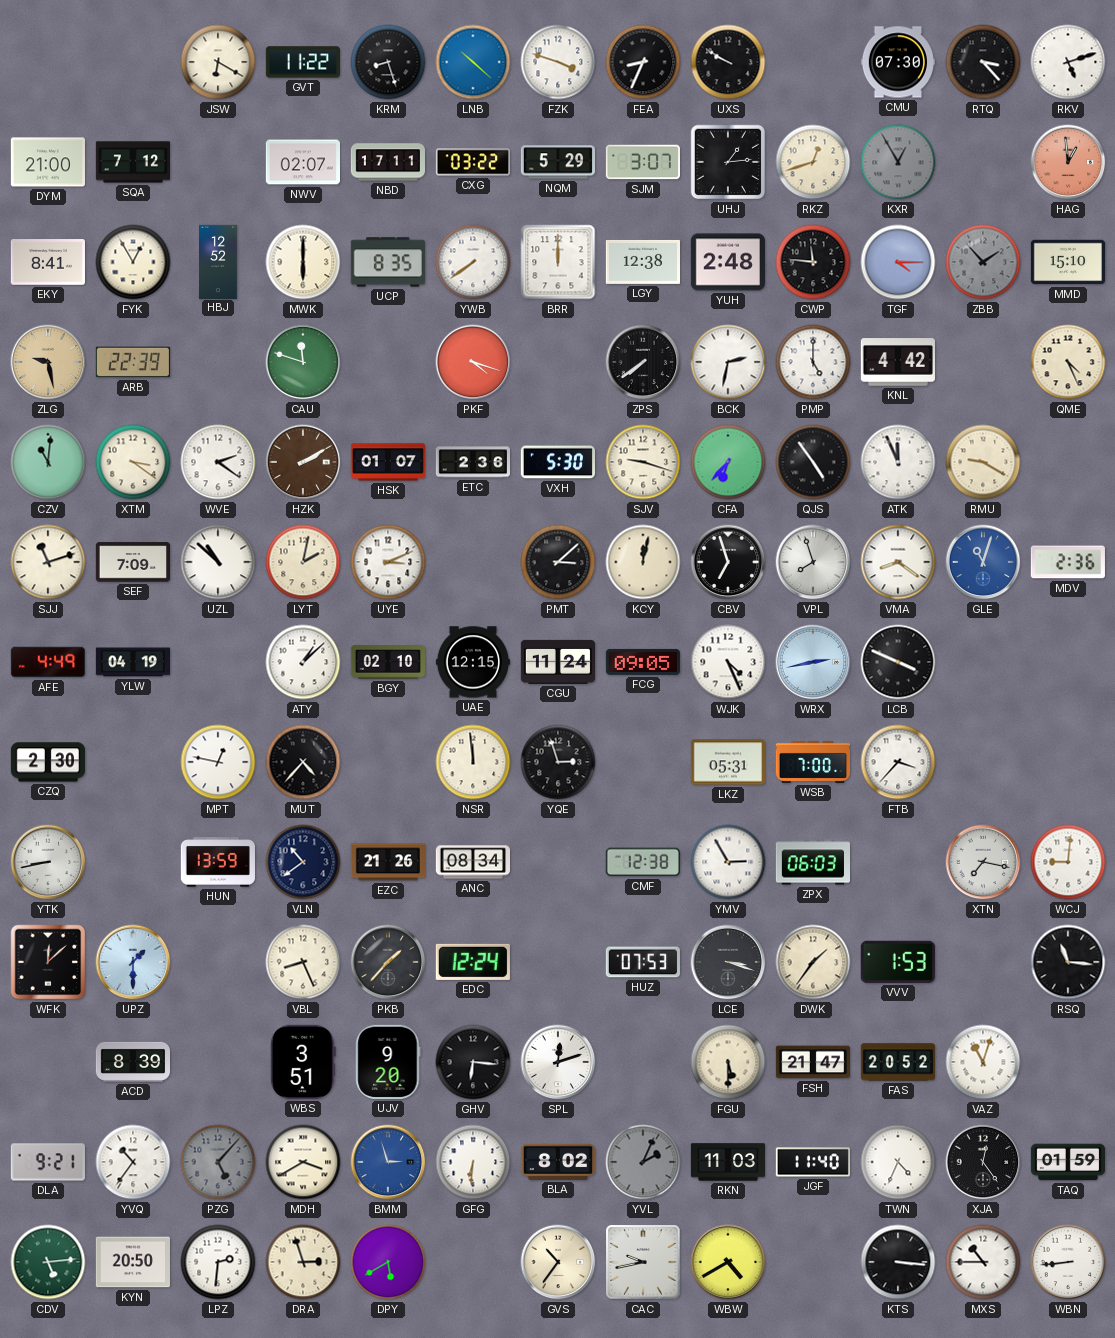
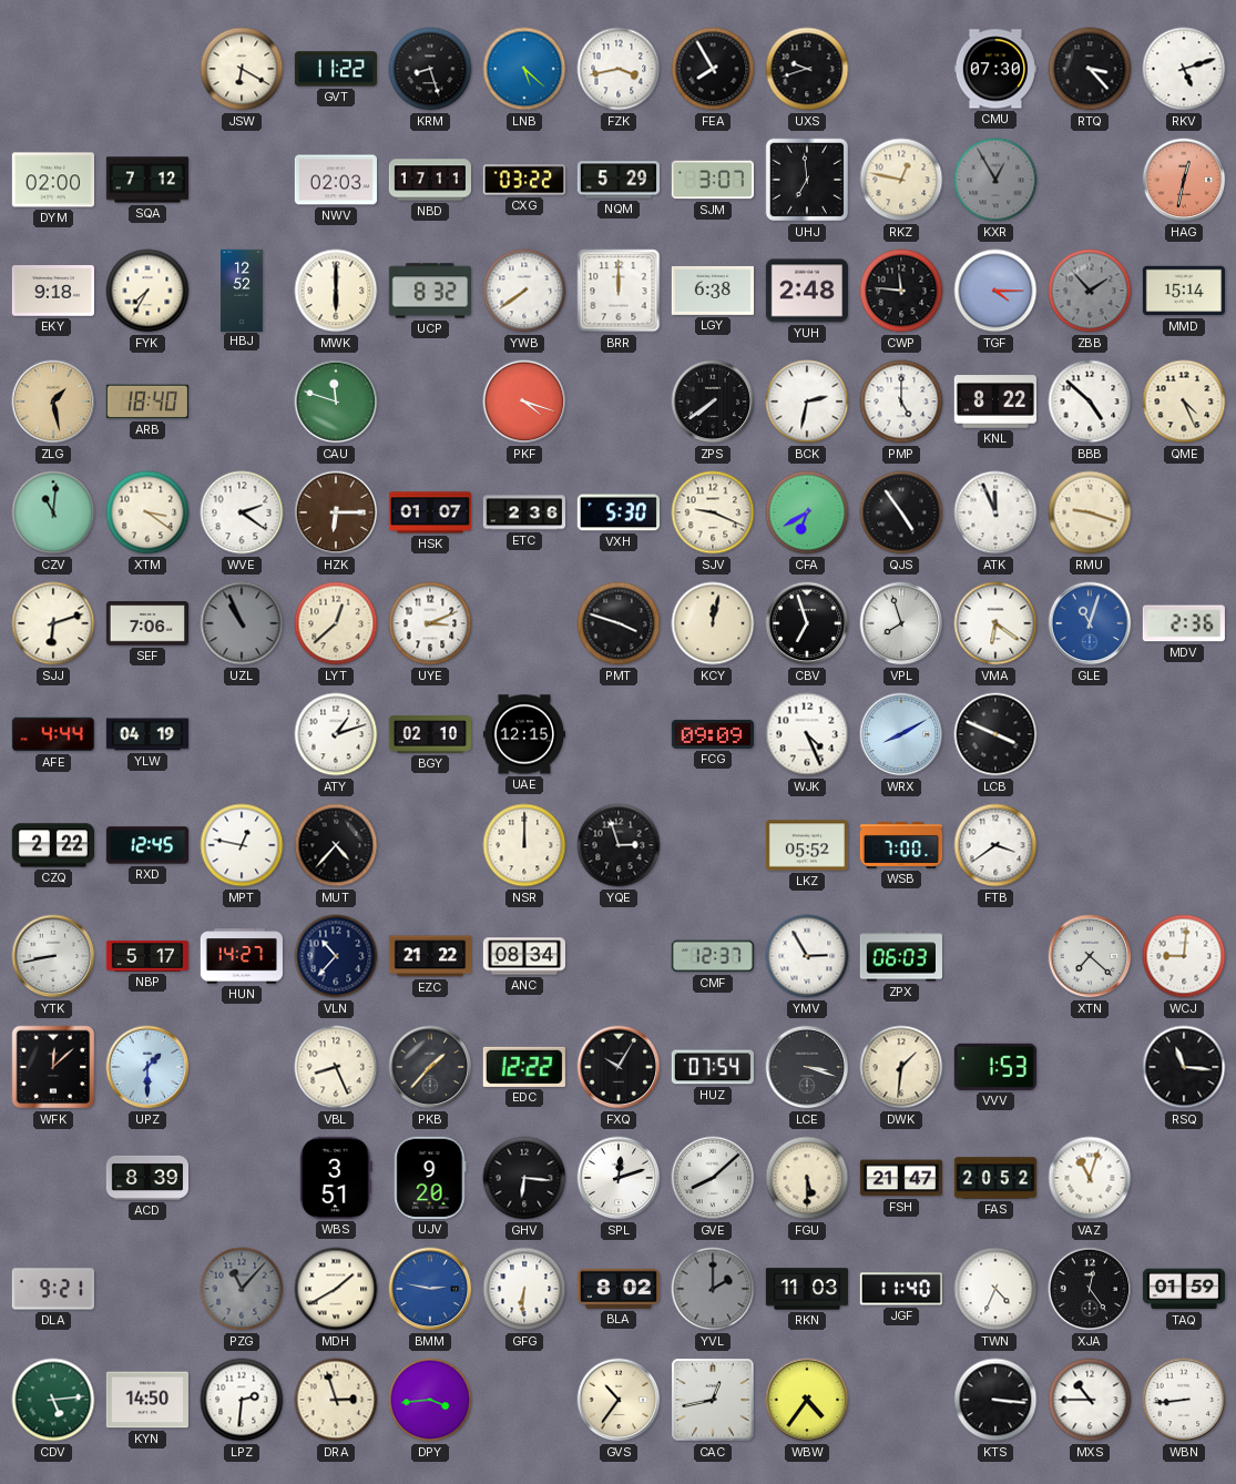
LNB: 10:22 -> 5:22
FZK: 3:48 -> 3:43
FEA: 8:34 -> 7:55
UXS: 9:50 -> 9:42
DYM: 21:00 -> 02:00
NWV: 02:07 -> 02:03
UHJ: 1:14 -> 6:59
RKZ: 12:42 -> 12:47
HAG: 12:59 -> 12:32
EKY: 8:41 -> 9:18
FYK: 12:55 -> 7:35
UCP: 8:35 -> 8:32
LGY: 12:38 -> 6:38
MMD: 15:10 -> 15:14
ZLG: 9:28 -> 1:28
ARB: 22:39 -> 18:40
KNL: 4:42 -> 8:22
BBB: none -> 4:52
HZK: 2:10 -> 6:15
SJV: 9:18 -> 9:19
CFA: 6:37 -> 6:40
RMU: 9:20 -> 9:18
SJJ: 11:12 -> 6:12
SEF: 7:09 -> 7:06
UZL: 10:52 -> 10:56
UZL dial: white -> grey
LYT: 2:02 -> 12:38
PMT: 3:08 -> 3:48
VMA: 8:21 -> 6:21
AFE: 4:49 -> 4:44
ATY: 1:08 -> 1:12
CGU: 11:24 -> none
FCG: 09:05 -> 09:09
WRX: 2:43 -> 8:10
CZQ: 2:30 -> 2:22
RXD: none -> 12:45
NSR: 11:59 -> 12:00
LKZ: 05:31 -> 05:52
FTB: 3:37 -> 3:39
NBP: none -> 5:17
HUN: 13:59 -> 14:27
VLN: 10:39 -> 10:37
EZC: 21:26 -> 21:22
CMF: 12:38 -> 12:37
XTN: 7:17 -> 7:22
EDC: 12:24 -> 12:22
FXQ: none -> 10:05
HUZ: 07:53 -> 07:54
DWK: 1:36 -> 1:31
GVE: none -> 8:08
YVQ: 10:36 -> none
PZG: 5:07 -> 11:07
MDH: 3:40 -> 1:40
BMM: 2:57 -> 2:47
YVL: 2:04 -> 2:00
KYN: 20:50 -> 14:50
DPY: 5:40 -> 3:44
CAC: 9:43 -> 12:43
WBW: 4:40 -> 4:36
